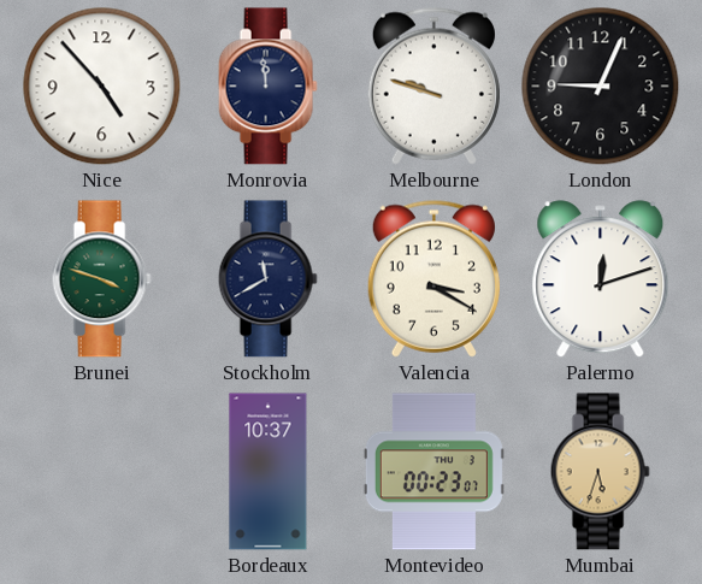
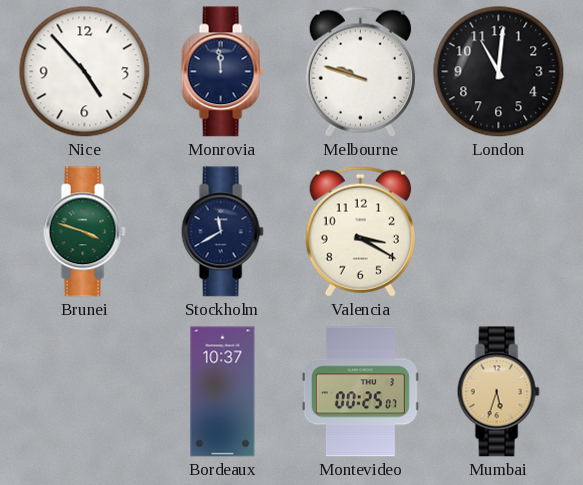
London: 9:04 -> 11:01
Palermo: 12:12 -> none
Montevideo: 00:23 -> 00:25
